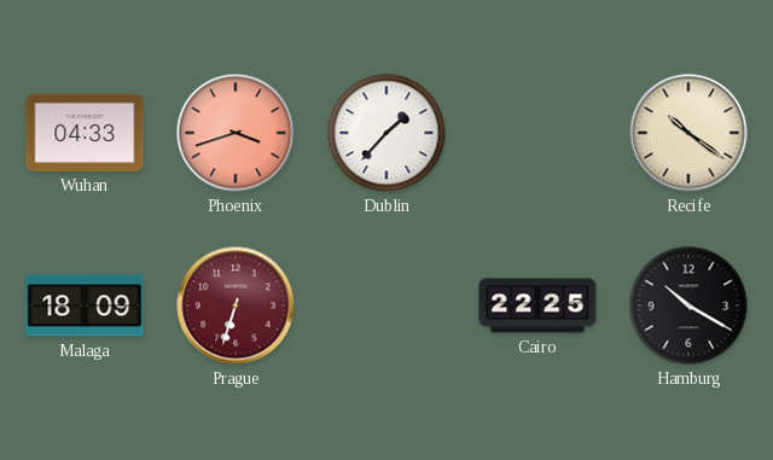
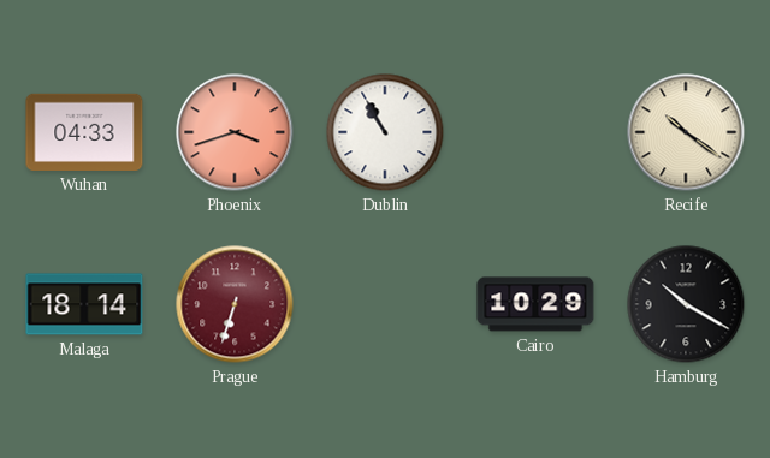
Dublin: 1:37 -> 10:55
Malaga: 18:09 -> 18:14
Cairo: 22:25 -> 10:29
